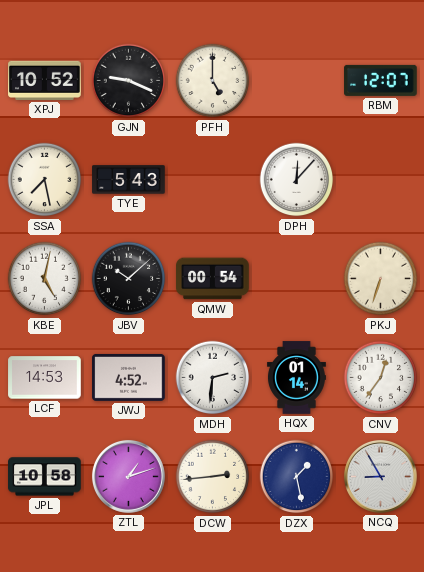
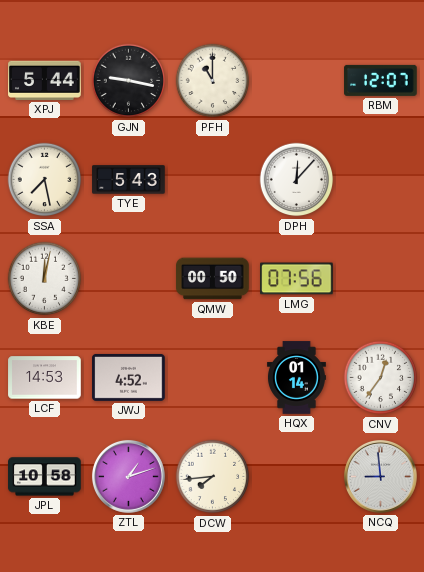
XPJ: 10:52 -> 5:44
GJN: 9:19 -> 9:17
PFH: 5:00 -> 11:00
KBE: 5:02 -> 12:02
JBV: 10:08 -> none
QMW: 00:54 -> 00:50
LMG: none -> 07:56
PKJ: 6:33 -> none
MDH: 2:31 -> none
DCW: 2:44 -> 7:44
DZX: 1:28 -> none
NCQ: 8:55 -> 8:59
